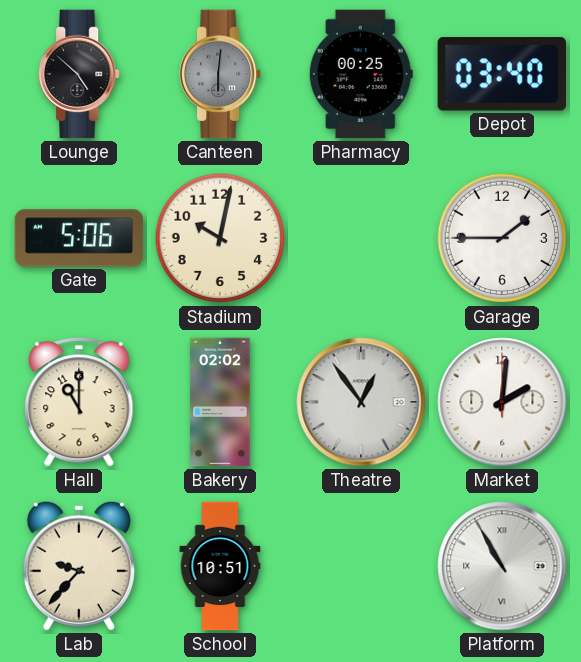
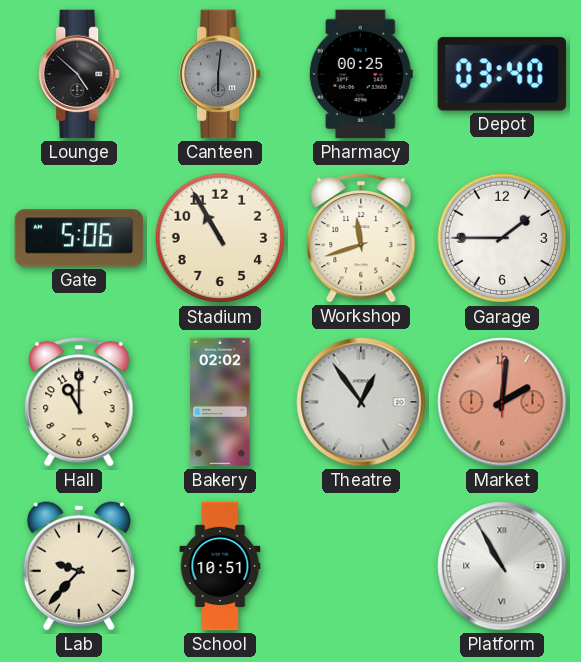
Stadium: 10:02 -> 10:55
Workshop: none -> 11:42
Market dial: white -> salmon
